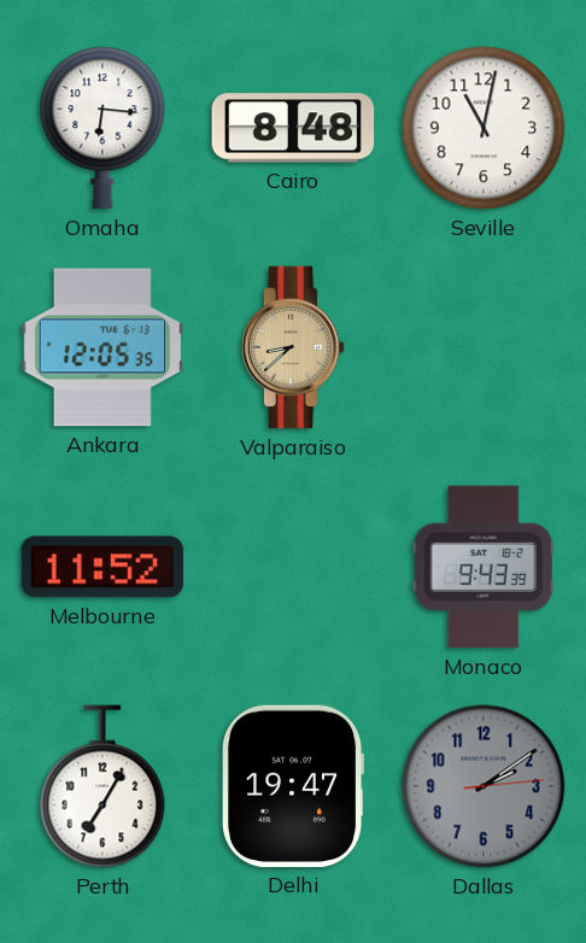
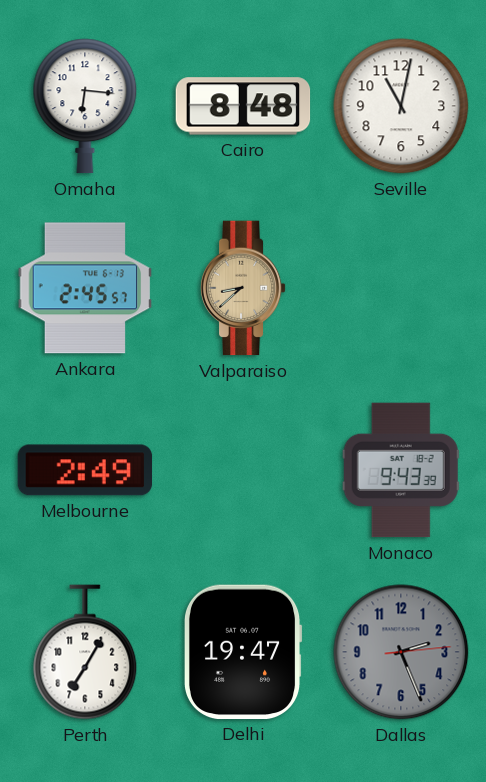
Ankara: 12:05 -> 2:45
Melbourne: 11:52 -> 2:49
Dallas: 2:09 -> 2:26
